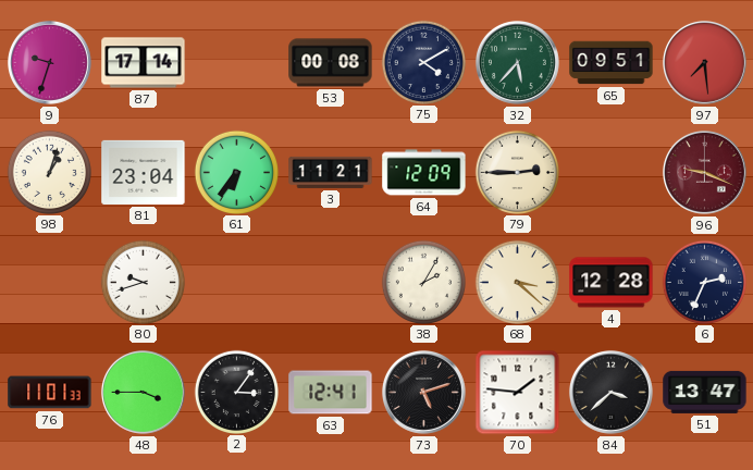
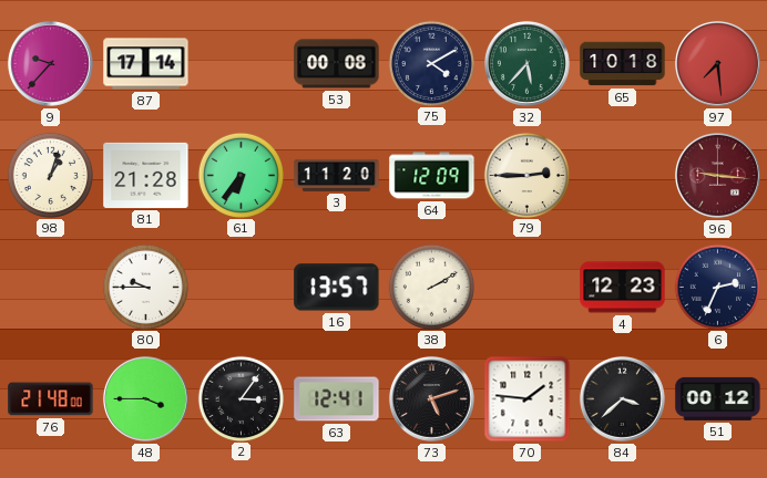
9: 9:33 -> 9:37
65: 09:51 -> 10:18
81: 23:04 -> 21:28
3: 11:21 -> 11:20
96: 9:19 -> 9:16
80: 9:42 -> 9:45
16: none -> 13:57
38: 2:05 -> 2:10
68: 3:22 -> none
4: 12:28 -> 12:23
76: 11:01 -> 21:48
51: 13:47 -> 00:12
